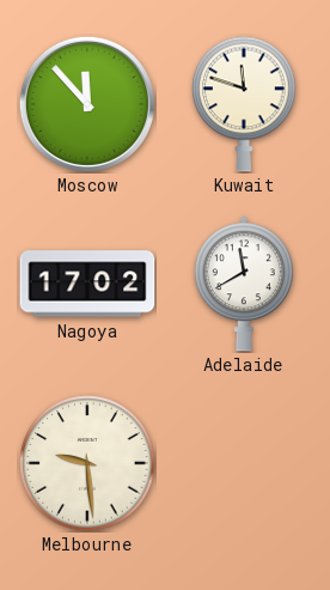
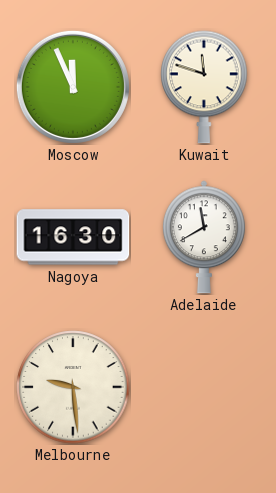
Moscow: 11:53 -> 11:56
Nagoya: 17:02 -> 16:30
